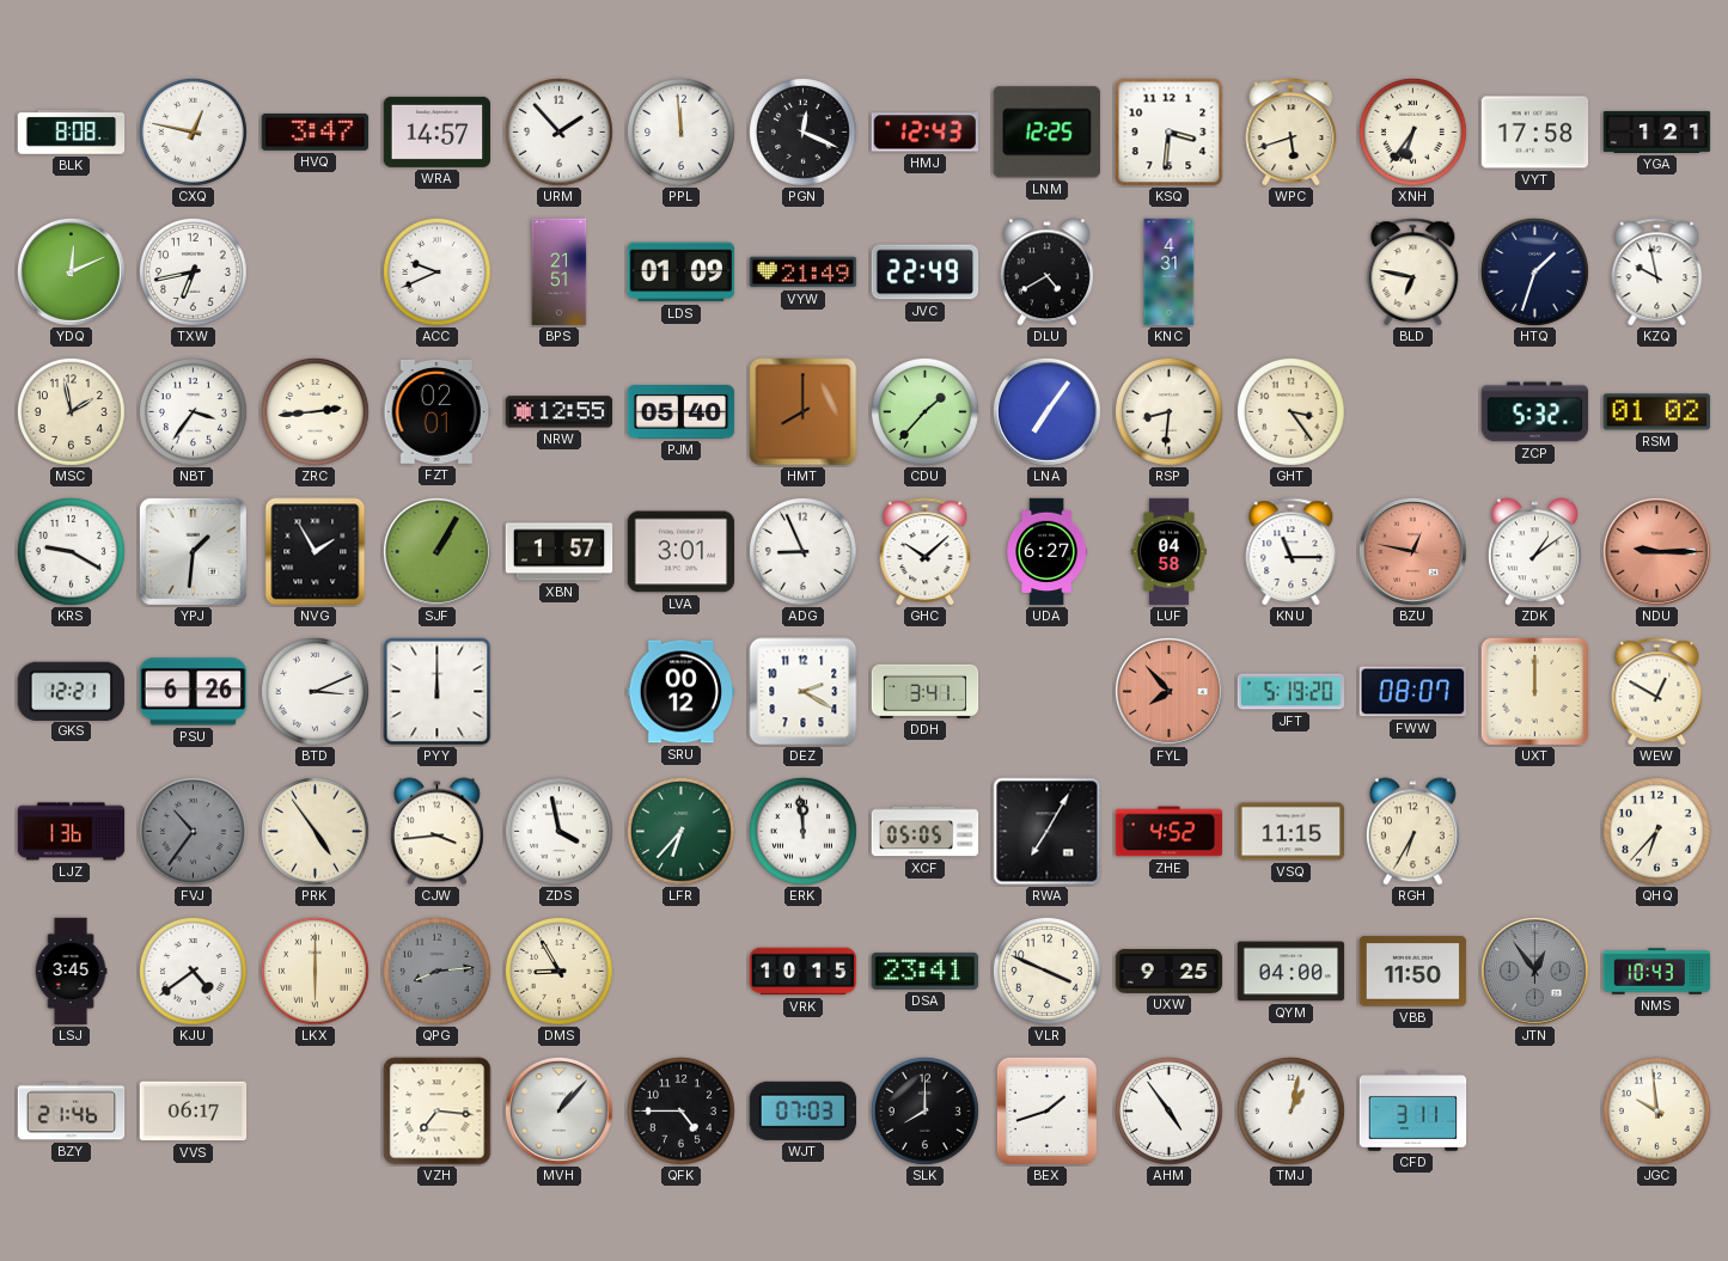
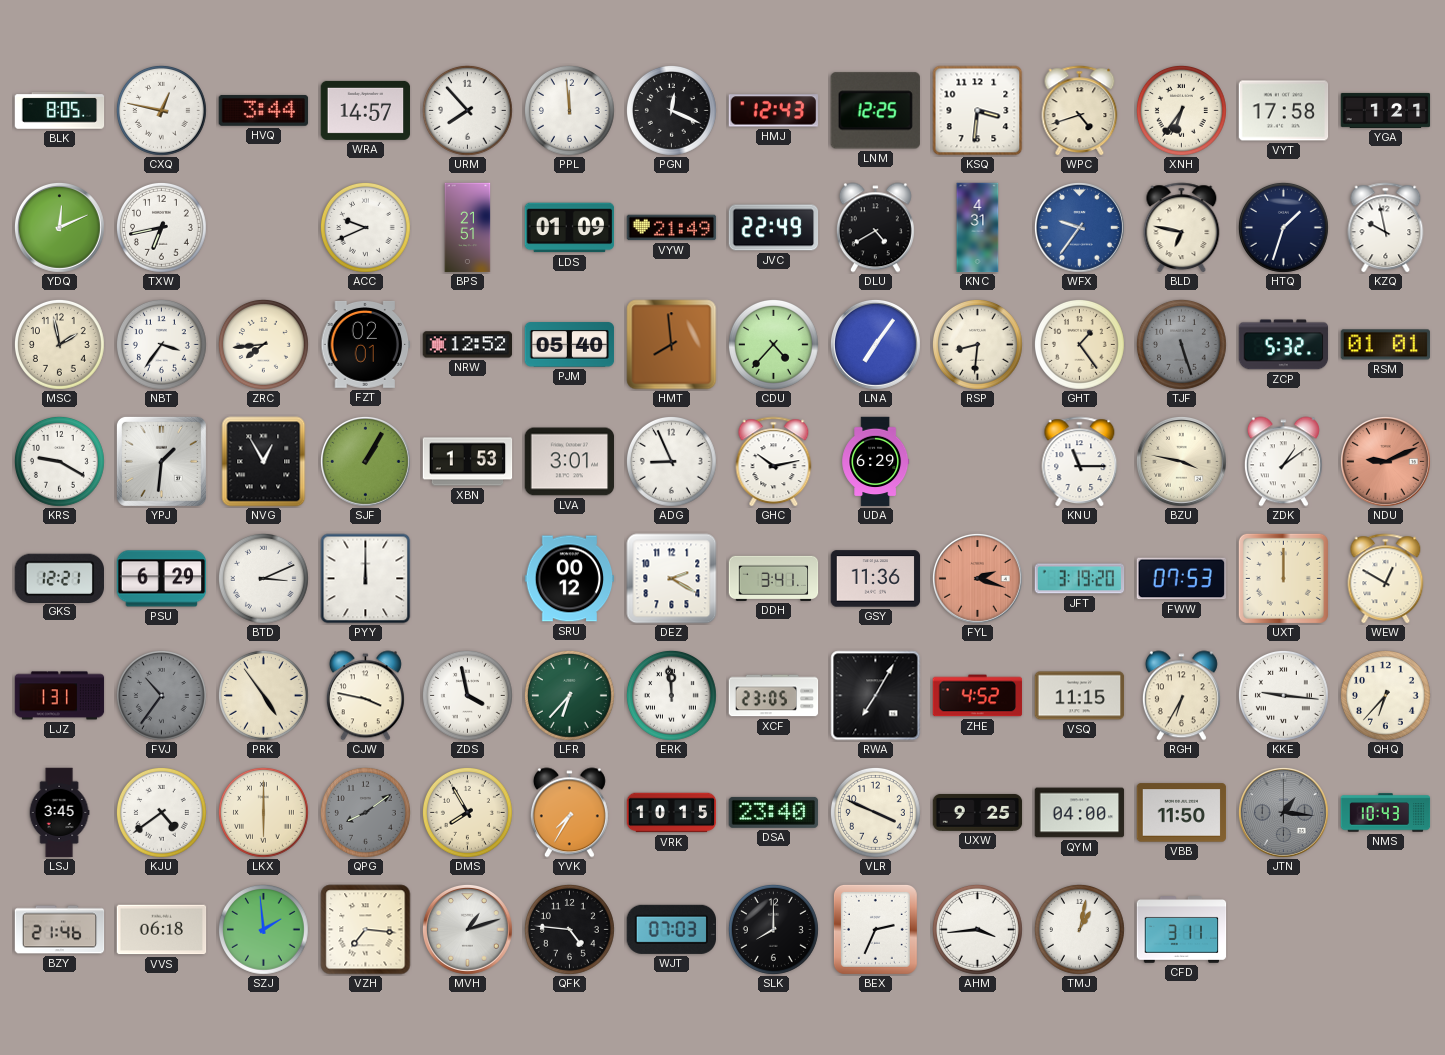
BLK: 8:08 -> 8:05
HVQ: 3:47 -> 3:44
URM: 1:53 -> 7:53
WPC: 5:42 -> 4:42
WFX: none -> 9:36
ZRC: 2:44 -> 7:44
NRW: 12:55 -> 12:52
HMT: 8:00 -> 7:59
CDU: 1:37 -> 4:37
GHT: 3:24 -> 1:24
TJF: none -> 5:27
RSM: 01:02 -> 01:01
NVG: 1:55 -> 12:55
XBN: 1:57 -> 1:53
GHC: 10:08 -> 10:13
UDA: 6:27 -> 6:29
LUF: 04:58 -> none
BZU: 12:47 -> 3:47
BZU dial: salmon -> cream
NDU: 9:15 -> 9:11
PSU: 6:26 -> 6:29
GSY: none -> 11:36
FYL: 7:53 -> 2:18
JFT: 5:19 -> 3:19
FWW: 08:07 -> 07:53
LJZ: 1:36 -> 1:31
CJW: 3:44 -> 3:47
XCF: 05:05 -> 23:05
KKE: none -> 9:16
QPG: 8:14 -> 8:09
DMS: 8:55 -> 7:55
YVK: none -> 7:35
DSA: 23:41 -> 23:40
JTN: 12:54 -> 1:16
VVS: 06:17 -> 06:18
SZJ: none -> 1:59
MVH: 1:07 -> 1:12
QFK: 4:45 -> 4:46
BEX: 1:42 -> 2:34
AHM: 4:54 -> 3:44
JGC: 9:59 -> none
